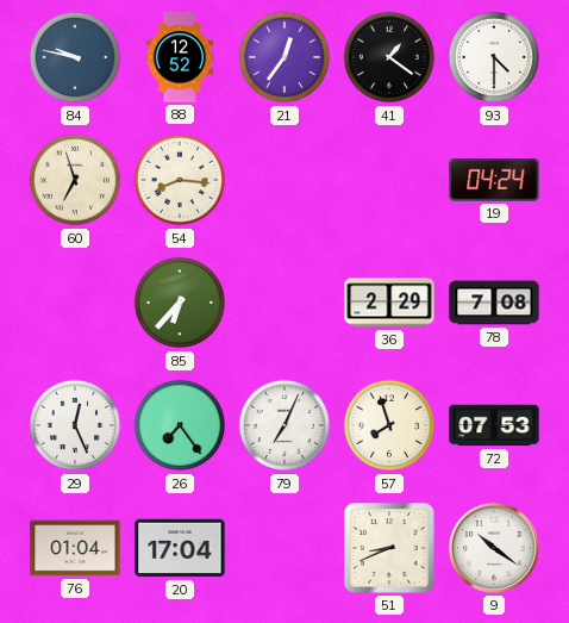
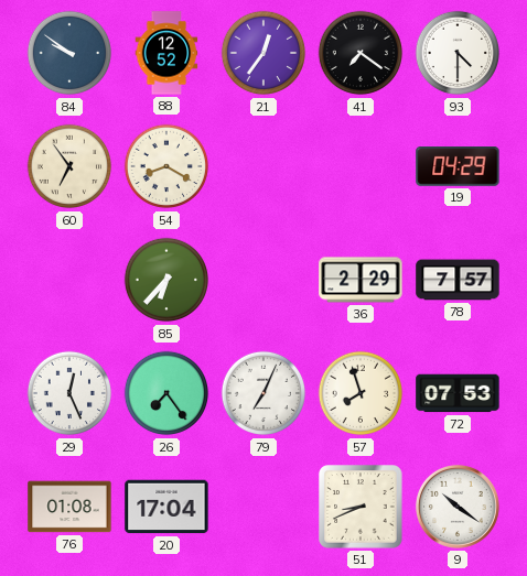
84: 9:47 -> 9:51
41: 1:21 -> 7:21
60: 6:57 -> 6:54
54: 8:16 -> 8:20
19: 04:24 -> 04:29
78: 7:08 -> 7:57
76: 01:04 -> 01:08
